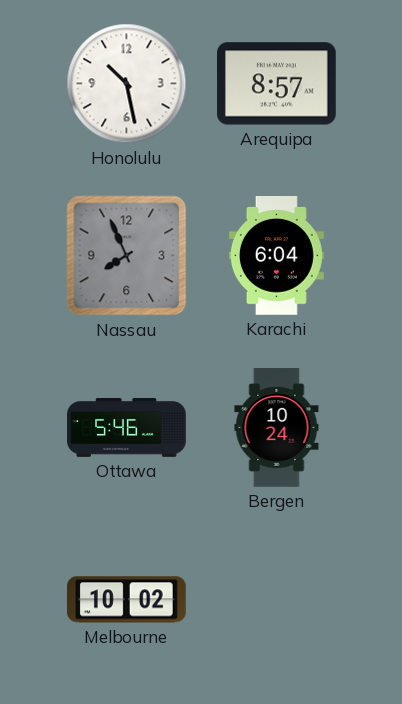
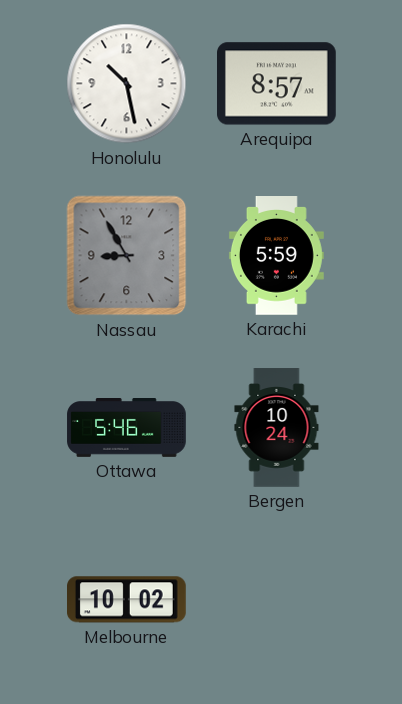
Nassau: 7:56 -> 8:55
Karachi: 6:04 -> 5:59
